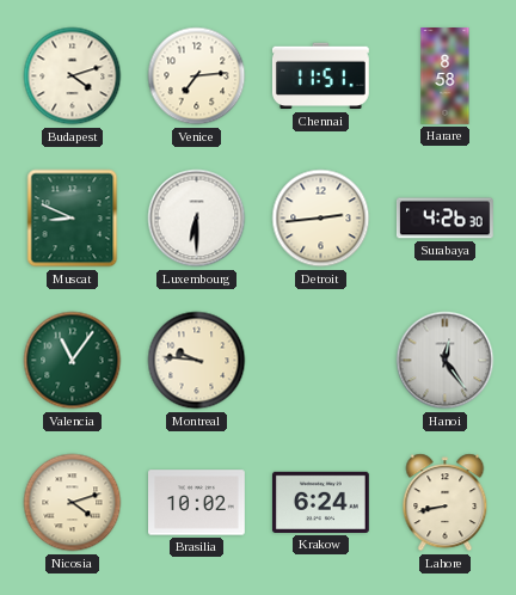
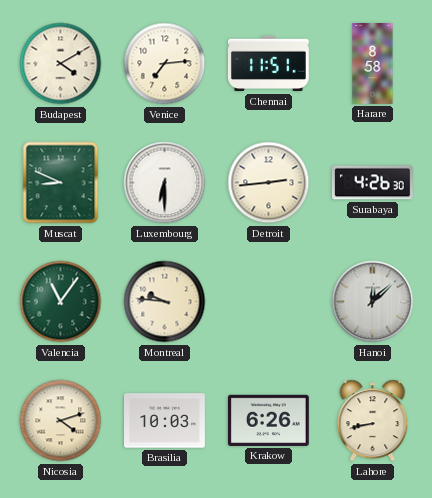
Budapest: 4:12 -> 4:10
Hanoi: 12:24 -> 12:08
Brasilia: 10:02 -> 10:03
Krakow: 6:24 -> 6:26
